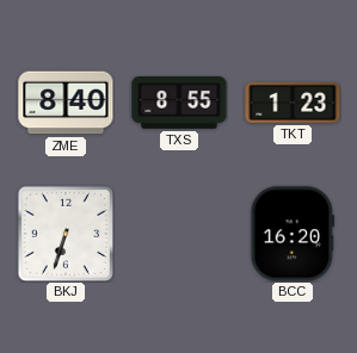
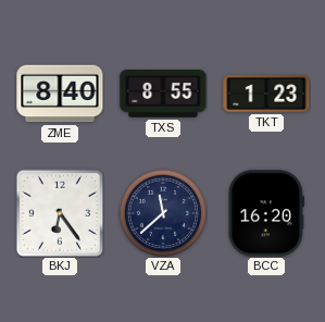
BKJ: 6:33 -> 6:24
VZA: none -> 11:38
